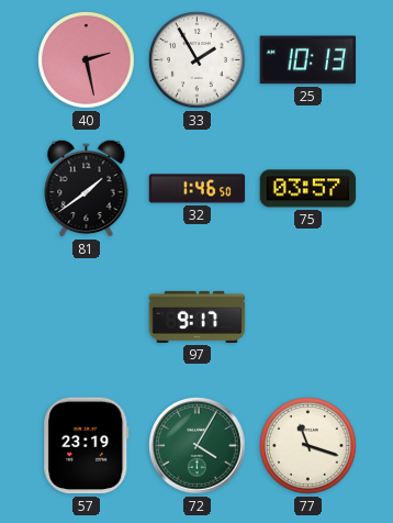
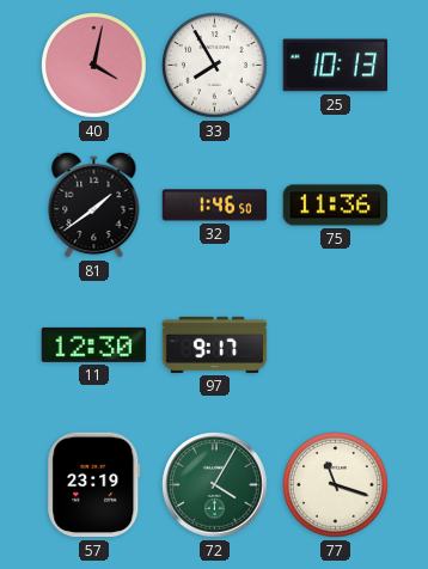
40: 2:28 -> 4:02
33: 1:55 -> 7:55
75: 03:57 -> 11:36
11: none -> 12:30
